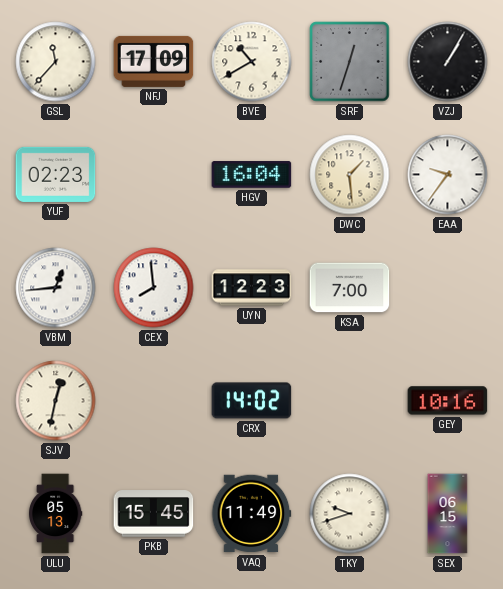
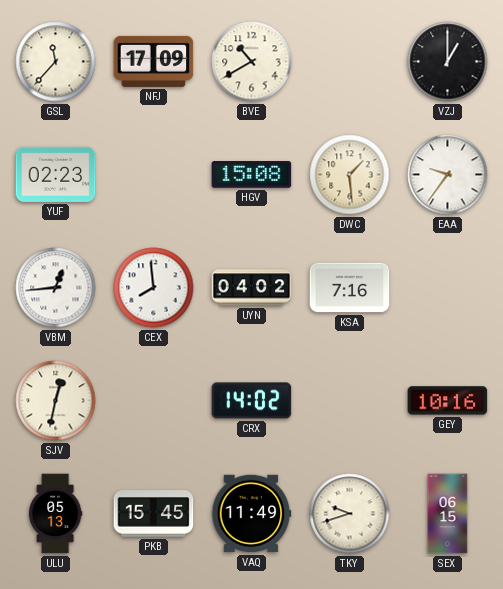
SRF: 12:33 -> none
VZJ: 1:05 -> 1:00
HGV: 16:04 -> 15:08
UYN: 12:23 -> 04:02
KSA: 7:00 -> 7:16
